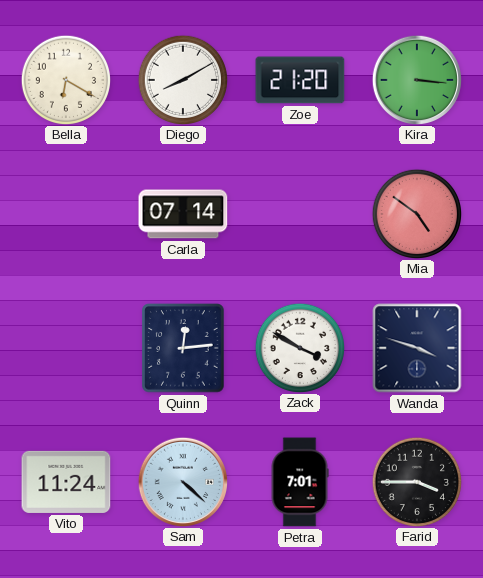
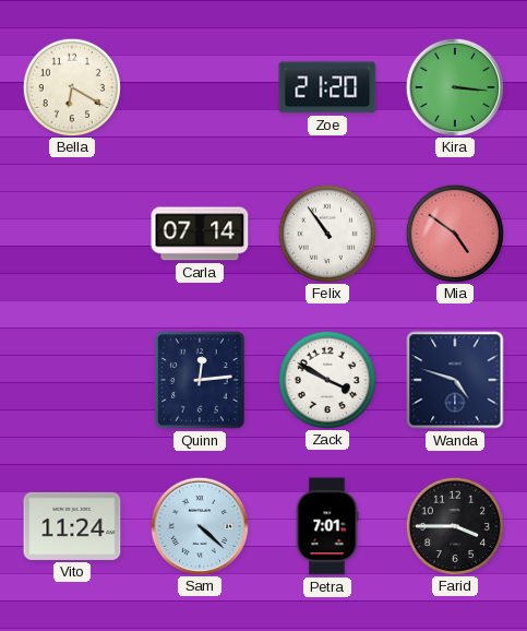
Diego: 8:10 -> none
Felix: none -> 10:54
Wanda: 3:48 -> 4:48
